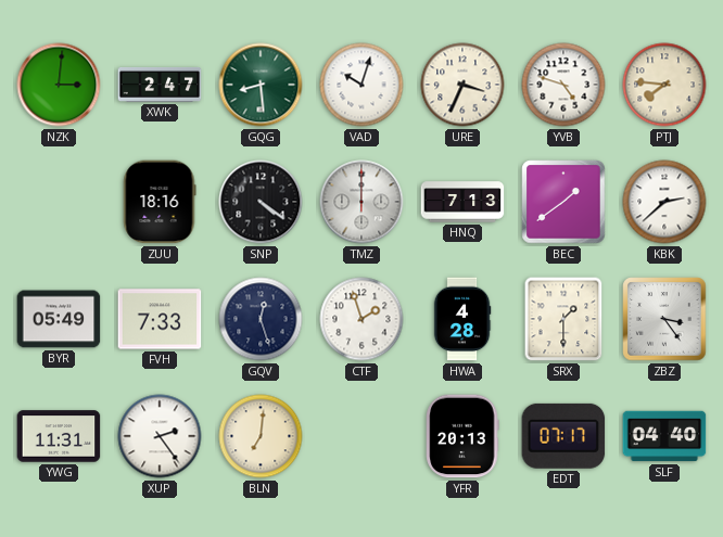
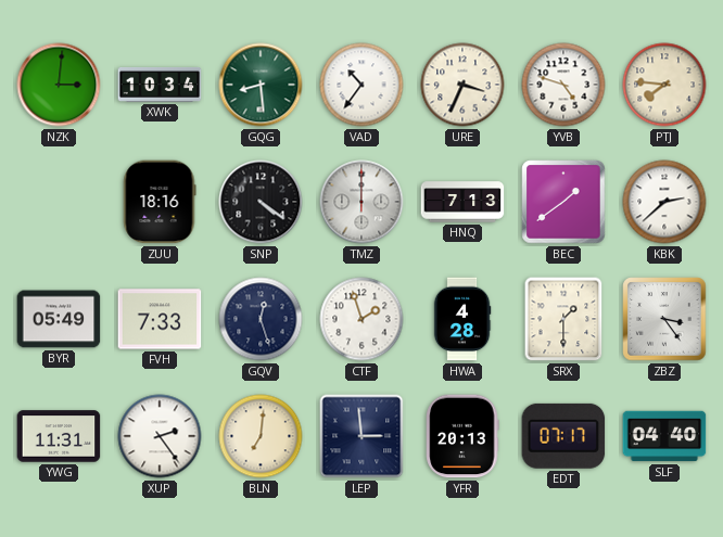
XWK: 2:47 -> 10:34
VAD: 10:03 -> 10:36
LEP: none -> 2:59
